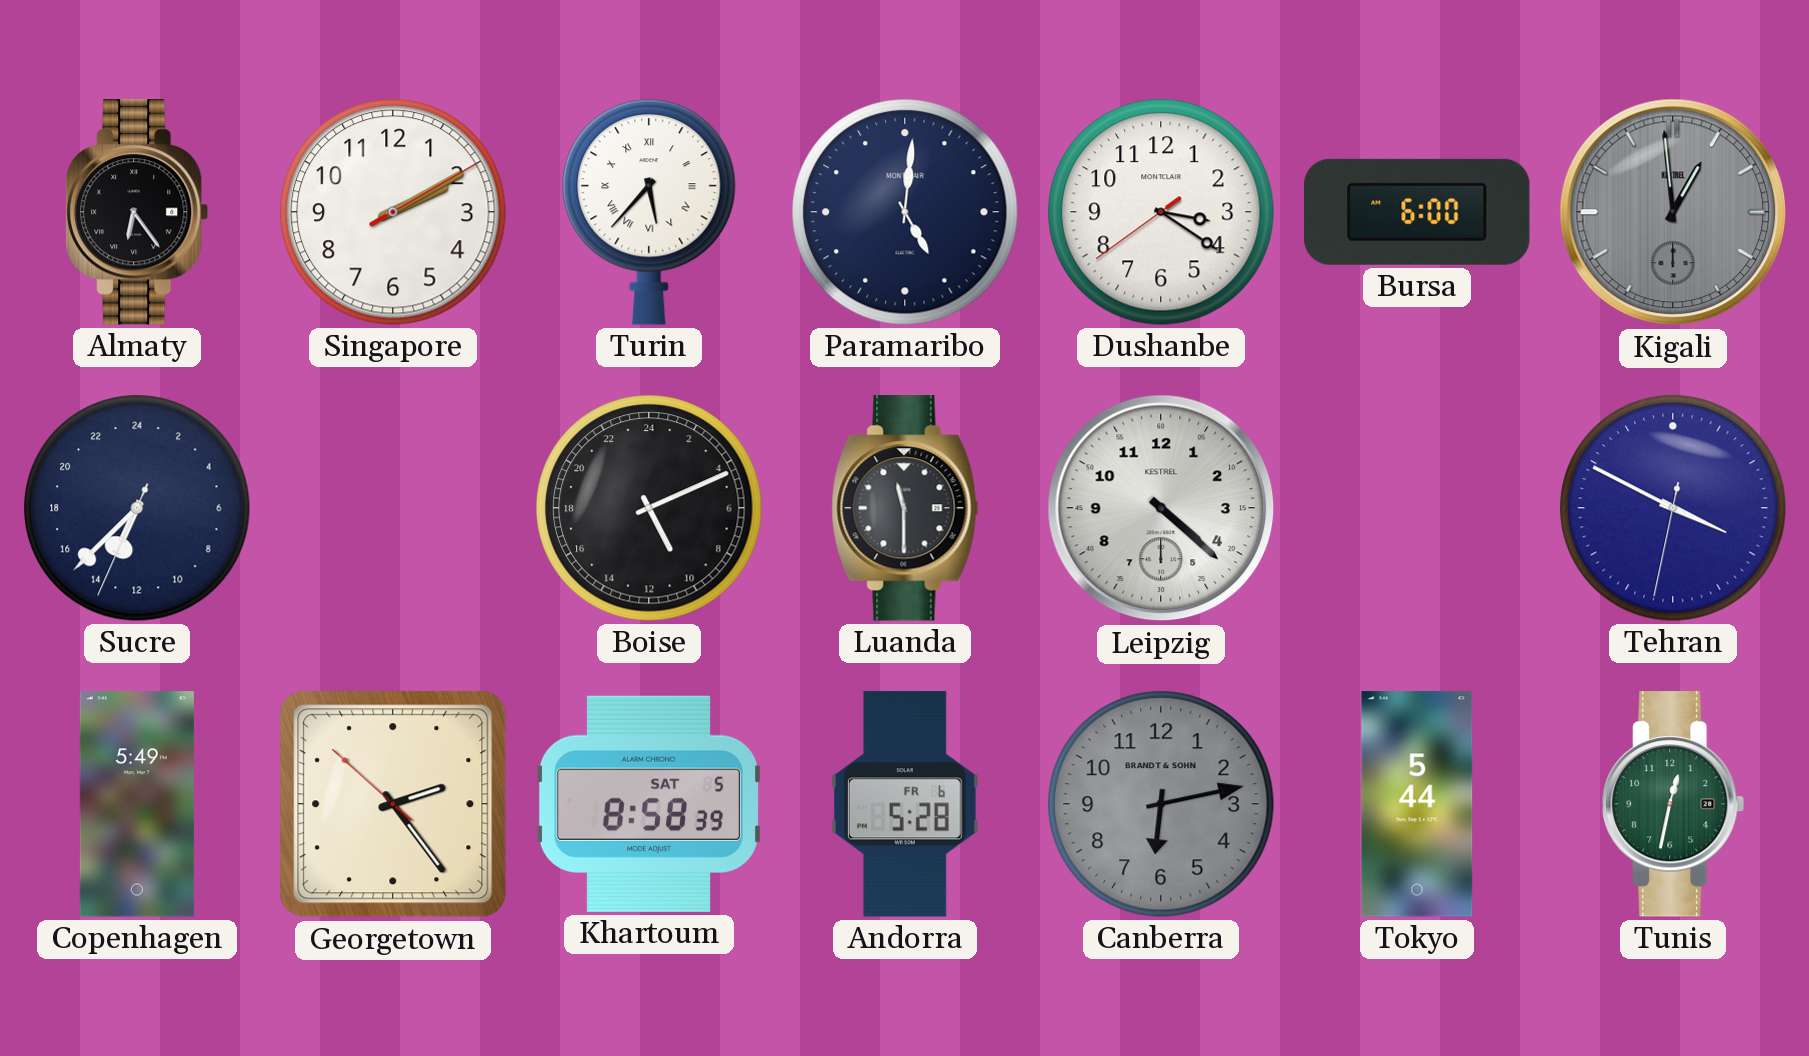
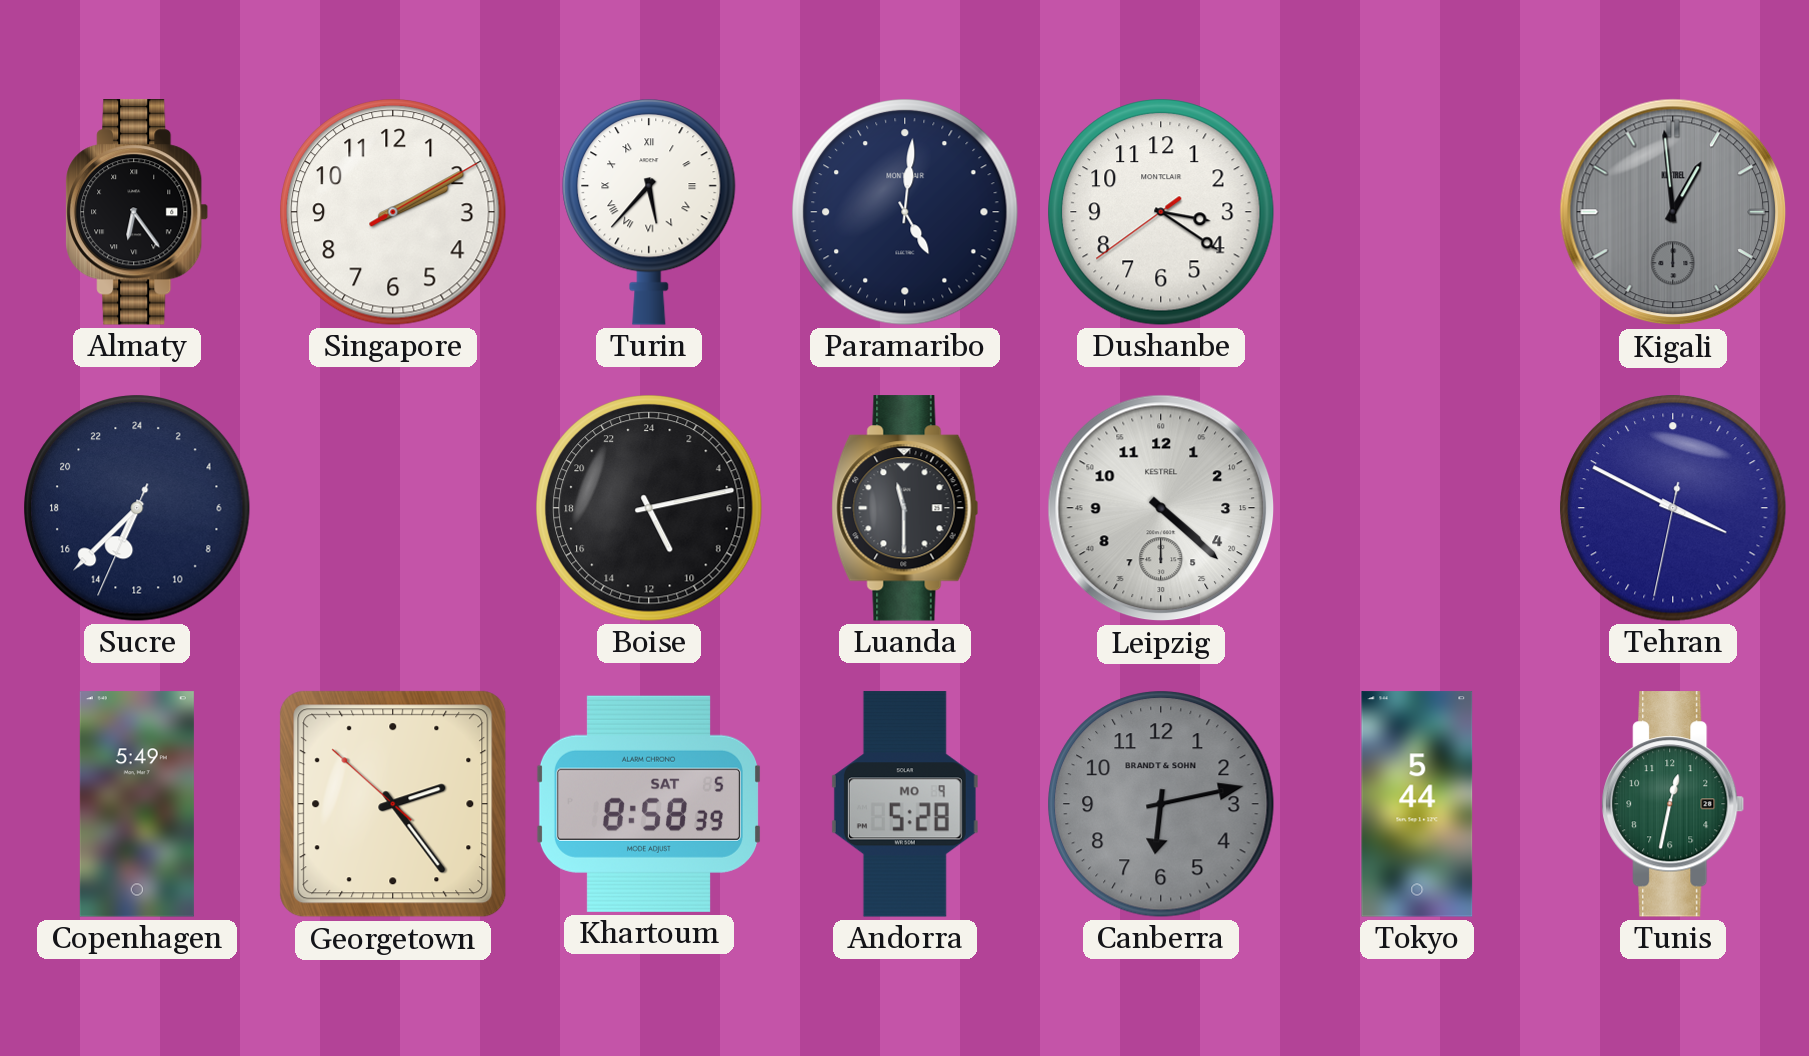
Bursa: 6:00 -> none
Boise: 10:11 -> 10:13
Andorra date: FR 6 -> MO 9
